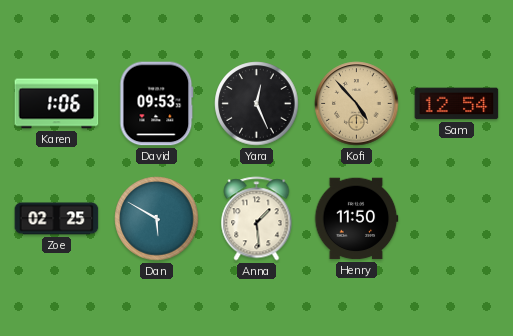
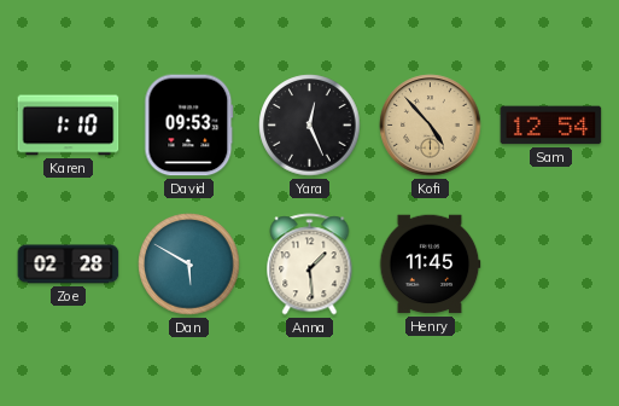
Karen: 1:06 -> 1:10
Zoe: 02:25 -> 02:28
Henry: 11:50 -> 11:45
